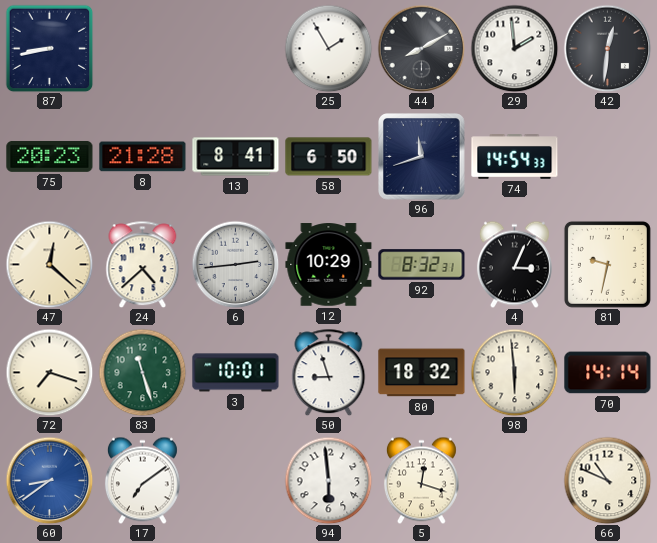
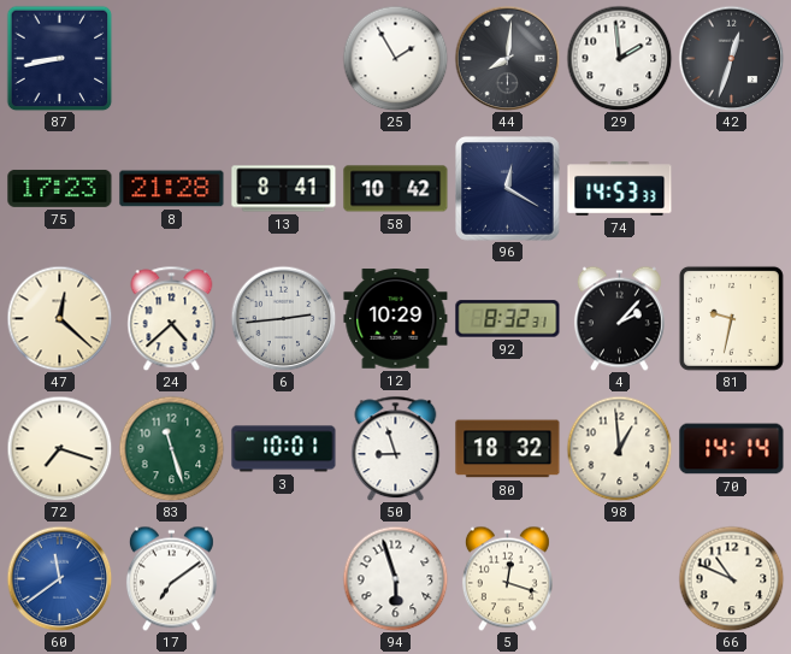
44: 8:10 -> 8:01
42: 12:31 -> 12:33
75: 20:23 -> 17:23
58: 6:50 -> 10:42
96: 11:42 -> 12:20
74: 14:54 -> 14:53
4: 3:04 -> 2:07
98: 5:59 -> 12:59
60: 8:39 -> 11:39
94: 5:59 -> 5:57
